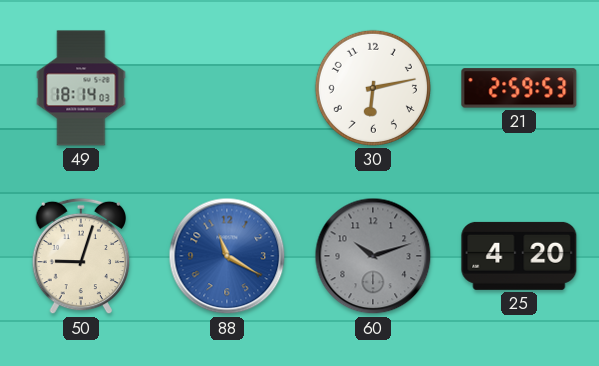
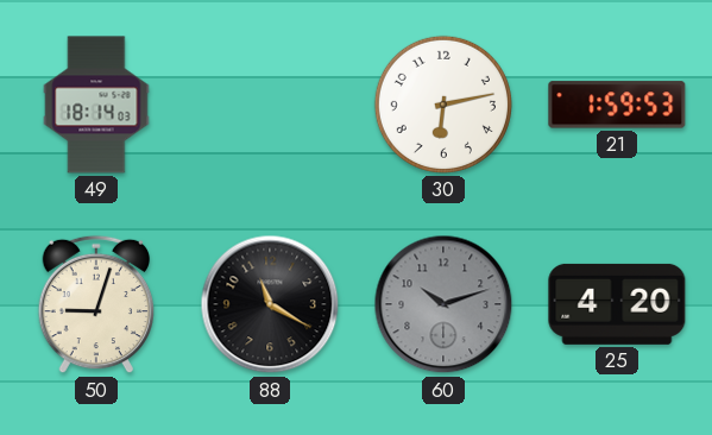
21: 2:59 -> 1:59
88 dial: blue -> black
